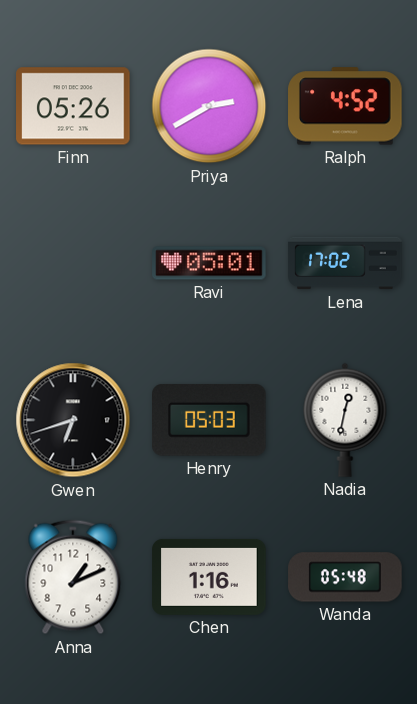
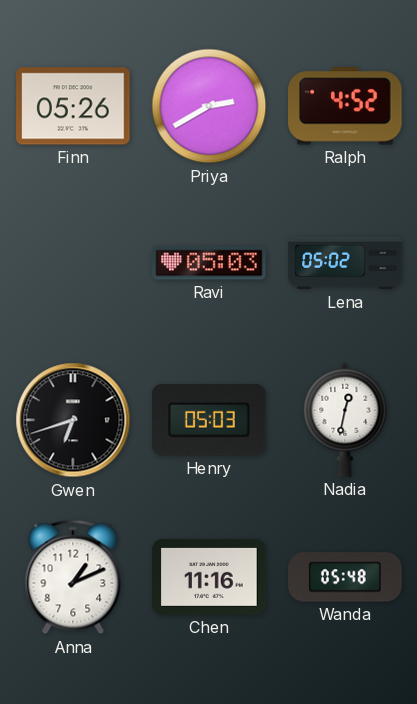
Ravi: 05:01 -> 05:03
Lena: 17:02 -> 05:02
Chen: 1:16 -> 11:16
